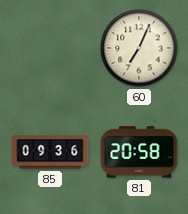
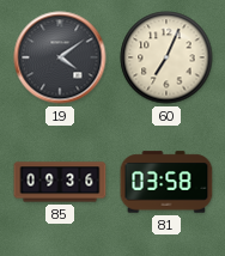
19: none -> 4:09
81: 20:58 -> 03:58
